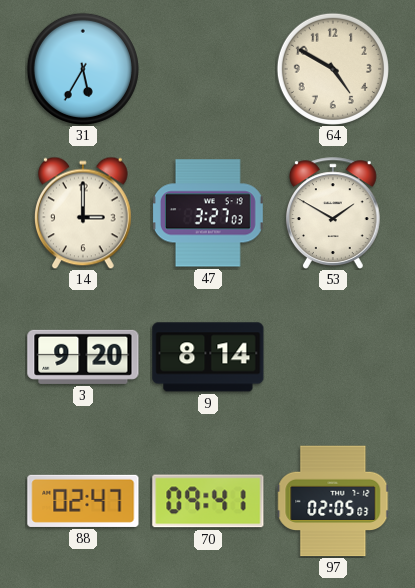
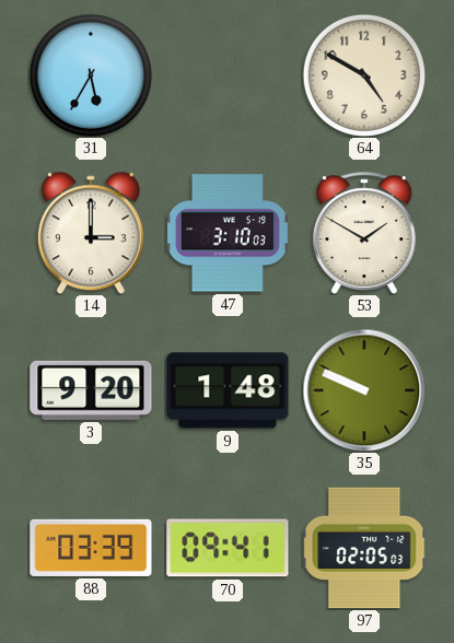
47: 3:27 -> 3:10
9: 8:14 -> 1:48
35: none -> 9:49
88: 02:47 -> 03:39
